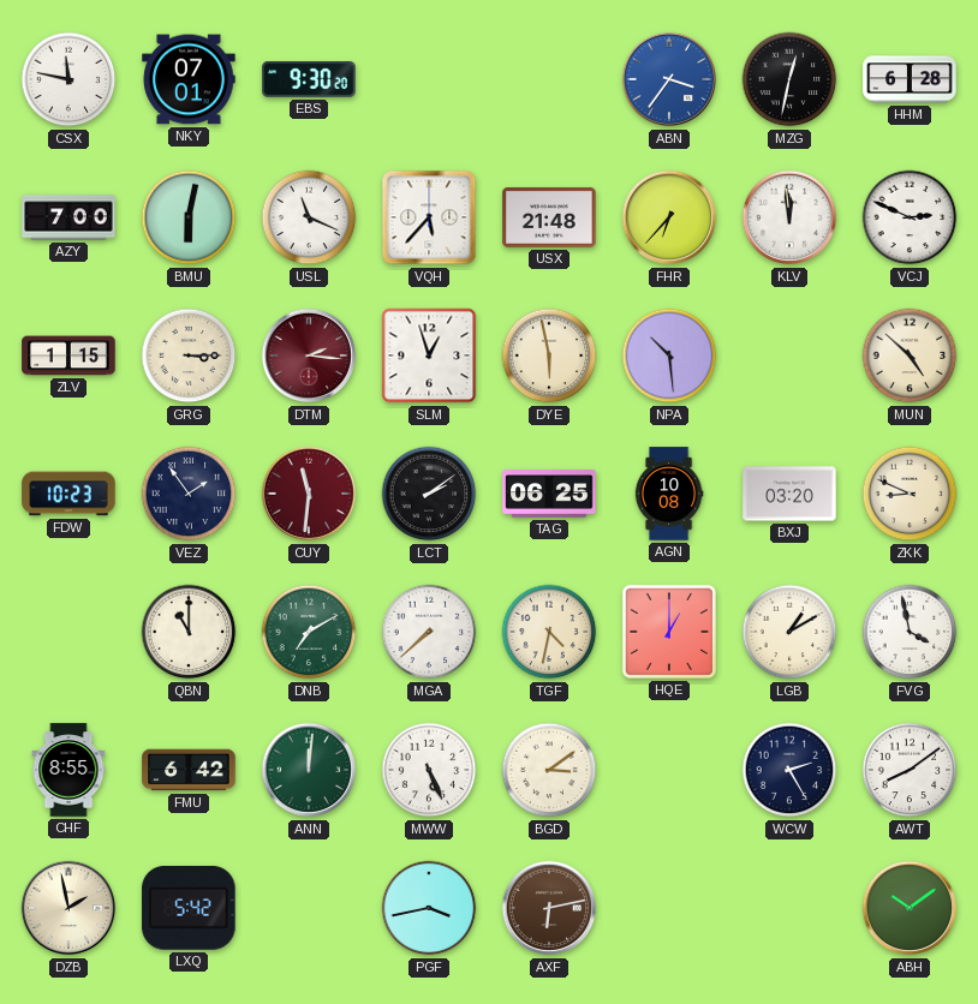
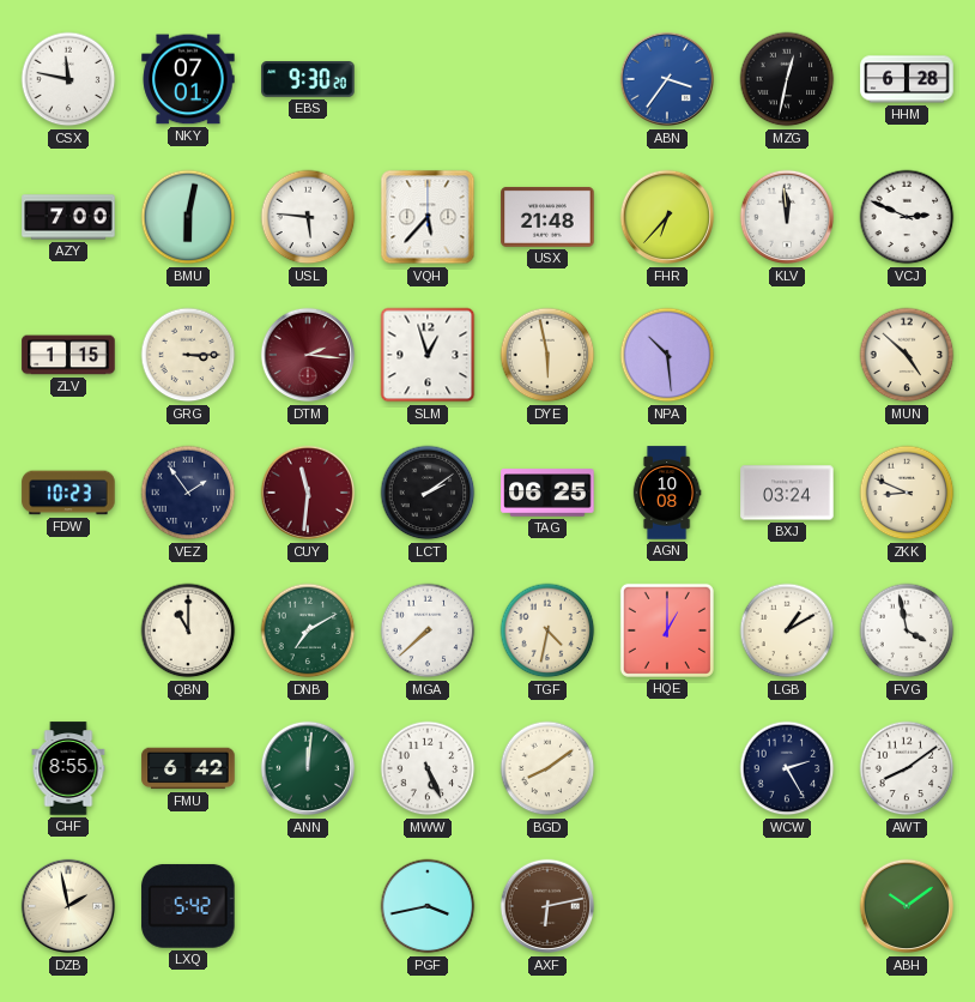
USL: 11:19 -> 5:46
BXJ: 03:20 -> 03:24
BGD: 3:09 -> 8:09
